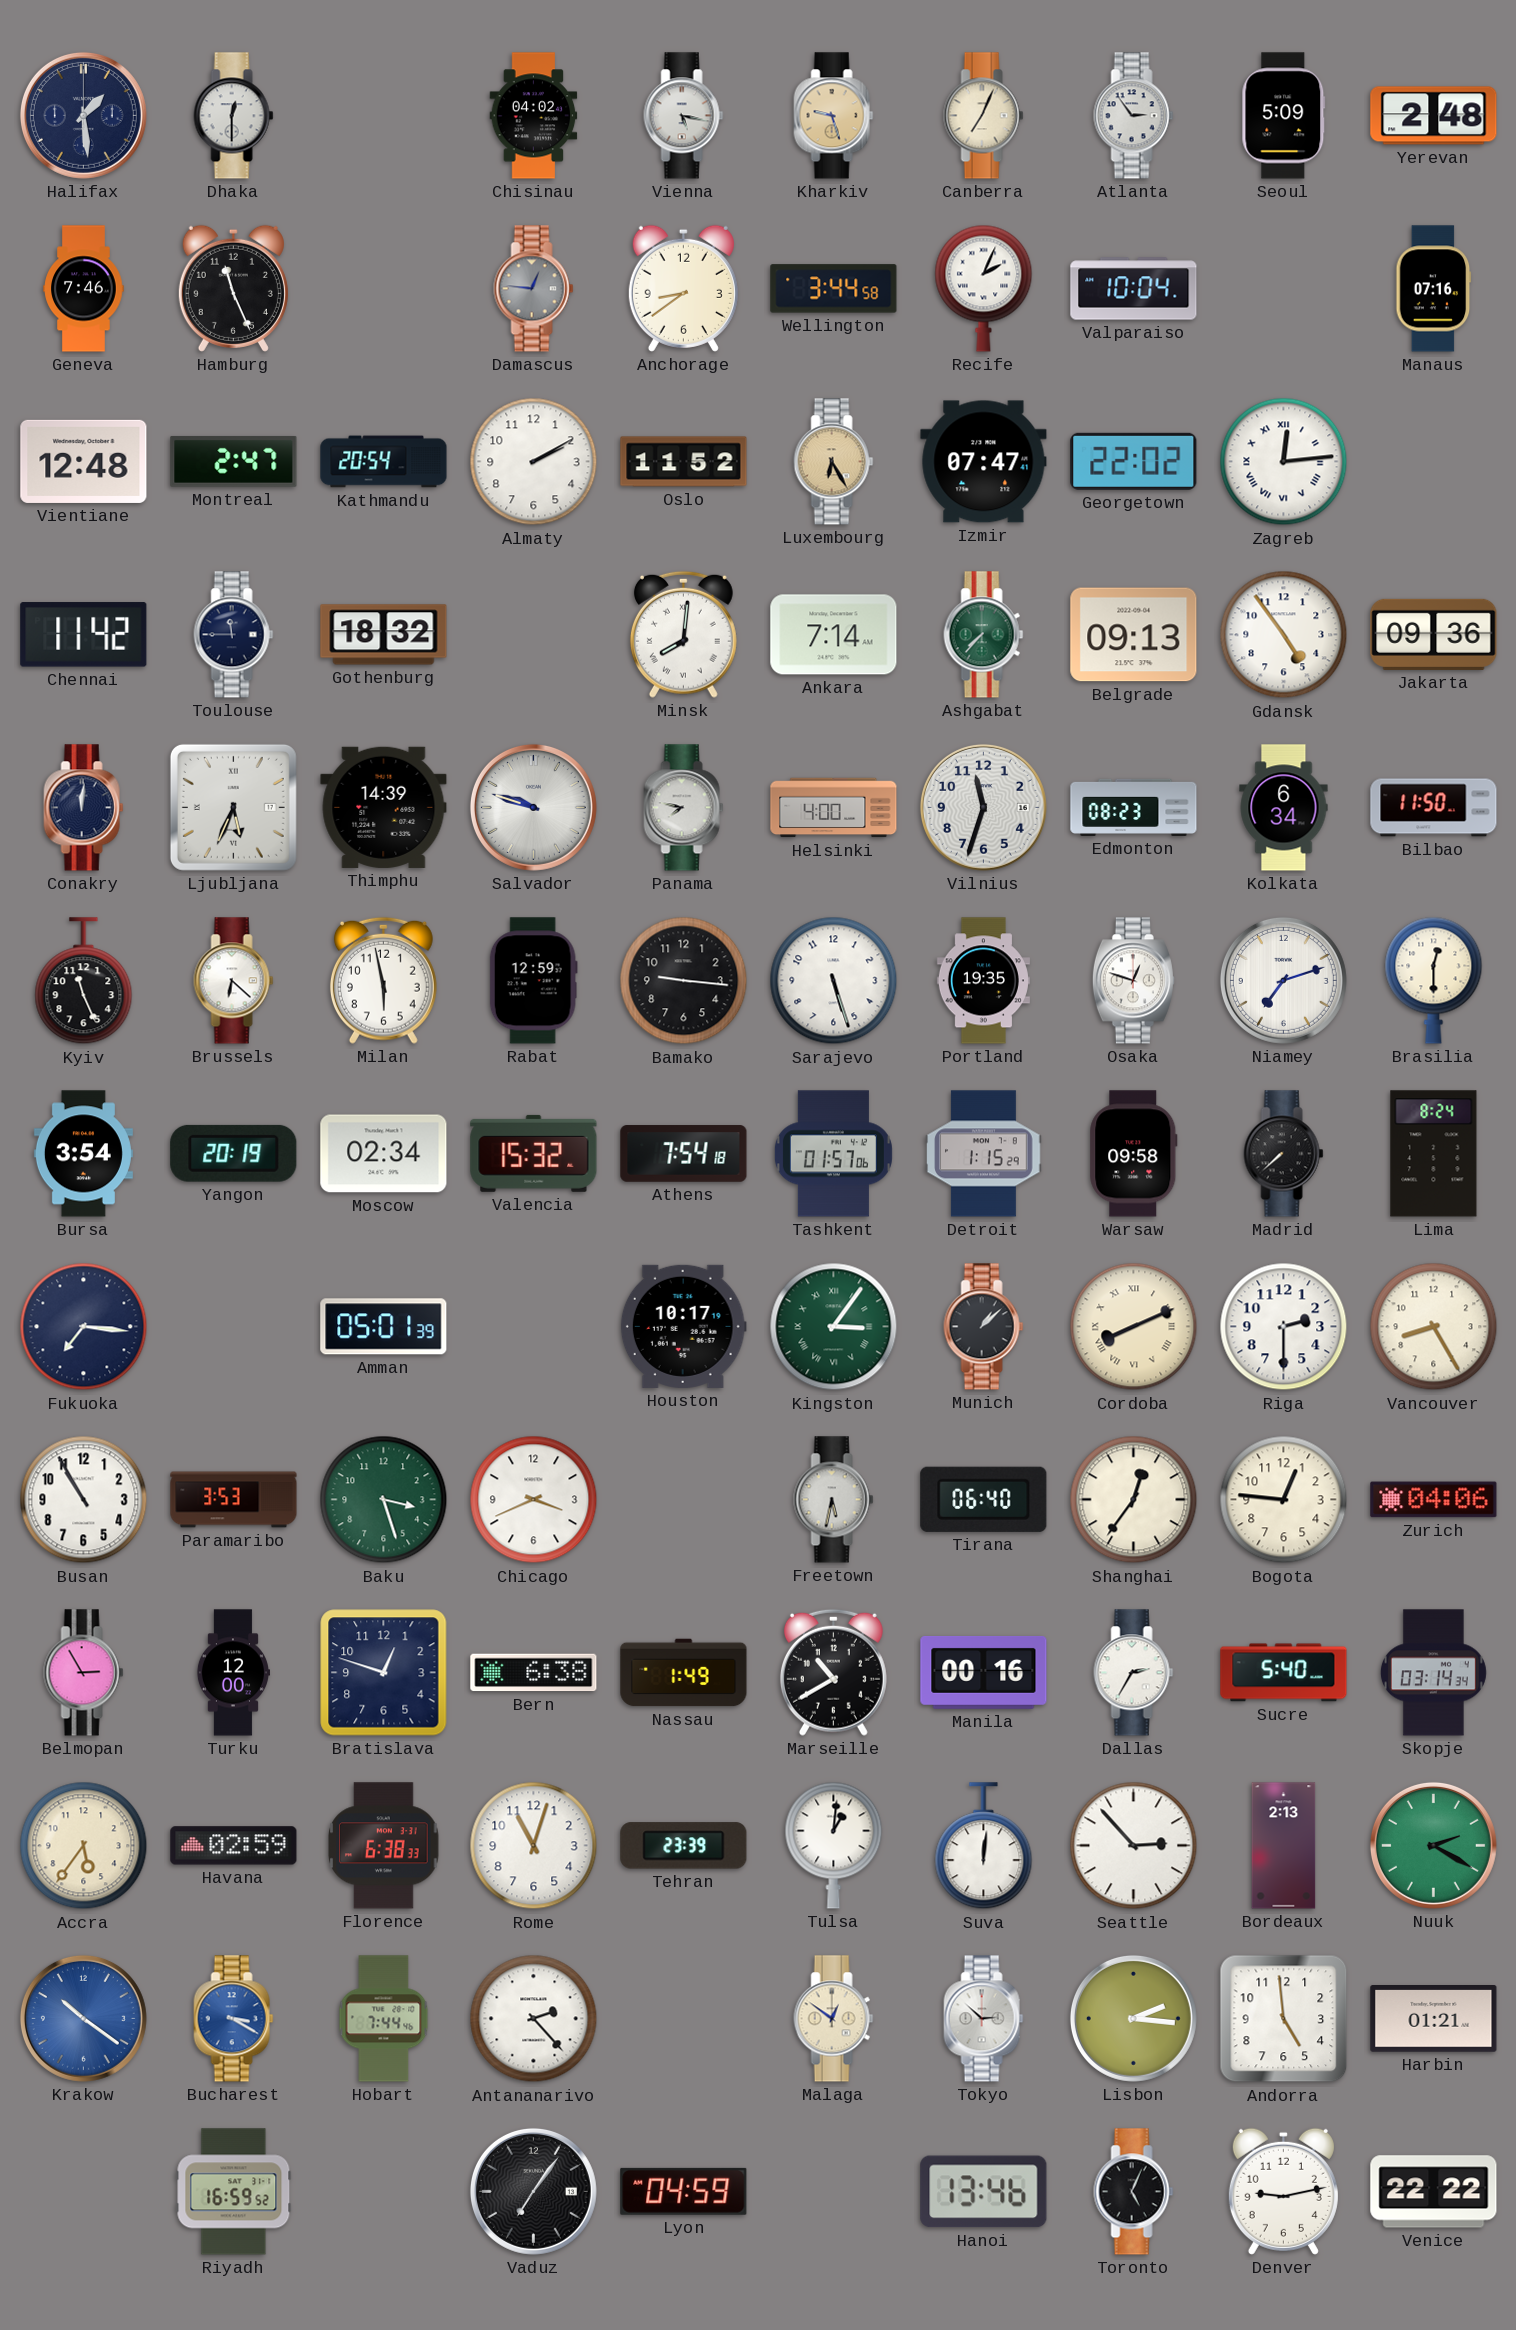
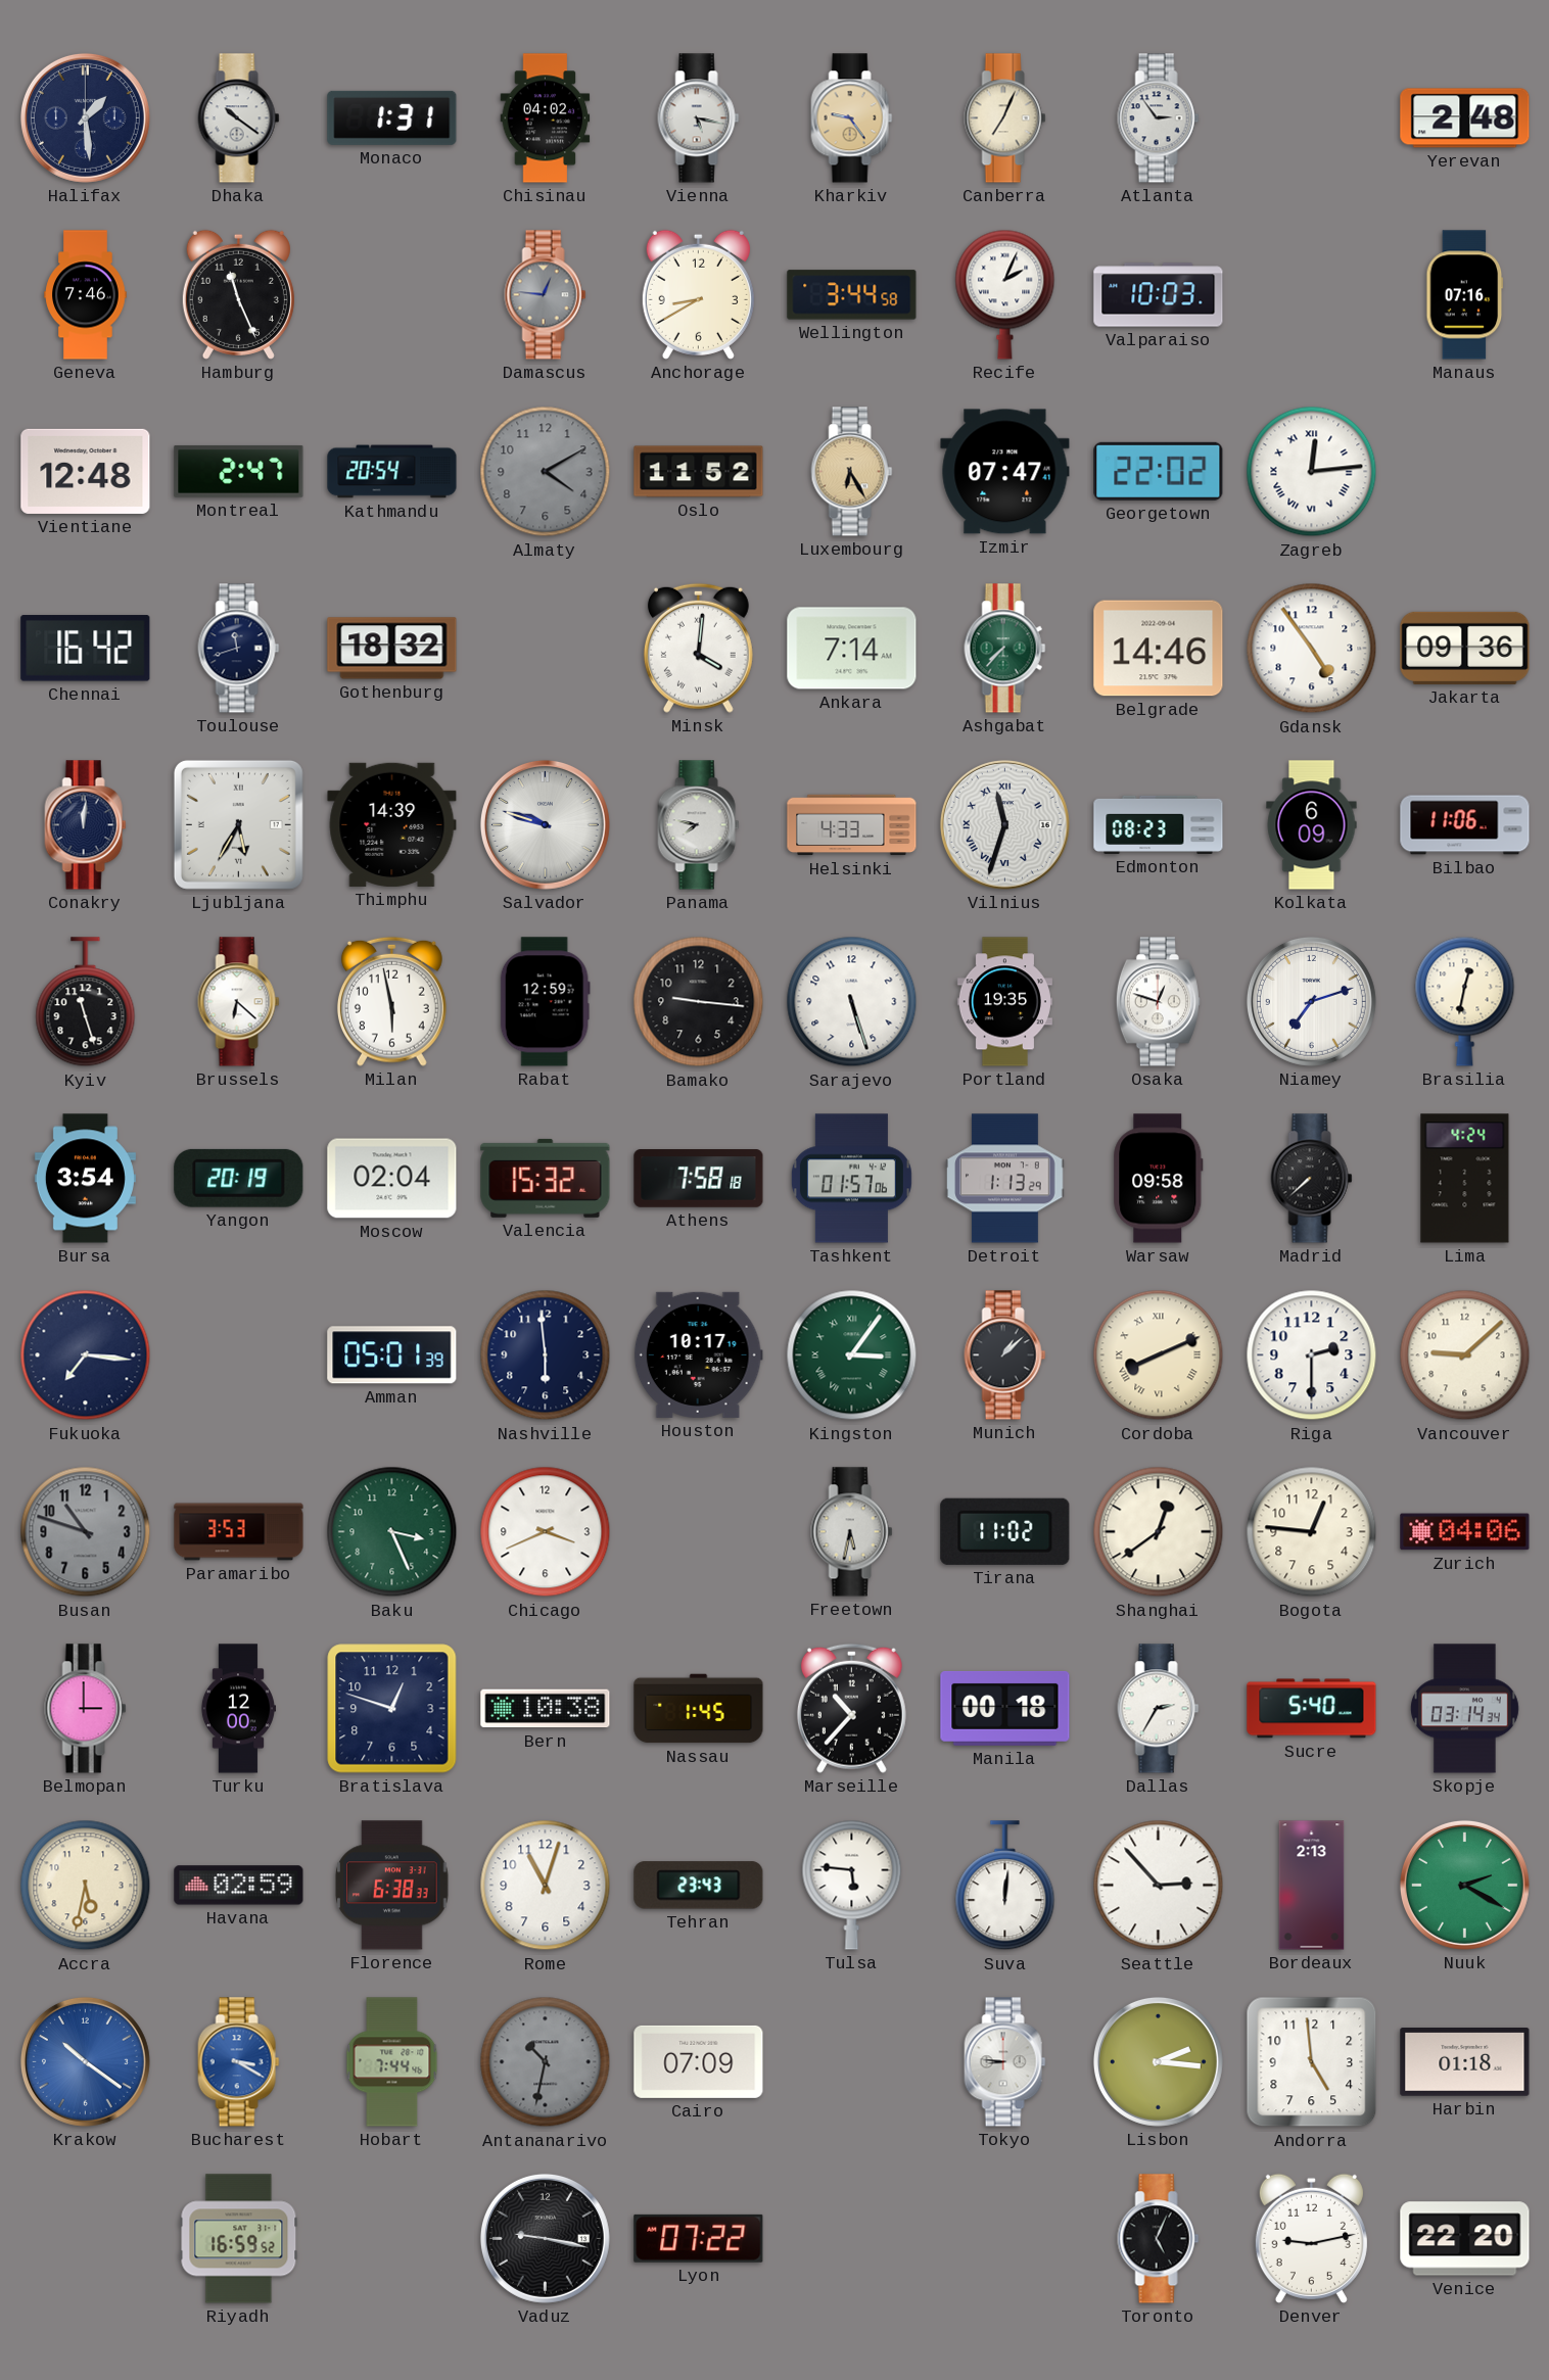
Dhaka: 12:30 -> 10:21
Monaco: none -> 1:31
Kharkiv: 9:27 -> 9:24
Seoul: 5:09 -> none
Anchorage: 8:39 -> 8:40
Valparaiso: 10:04 -> 10:03
Almaty: 2:10 -> 4:10
Almaty dial: white -> grey
Chennai: 11:42 -> 16:42
Toulouse: 11:45 -> 11:42
Minsk: 8:01 -> 4:01
Belgrade: 09:13 -> 14:46
Ljubljana: 5:34 -> 5:35
Helsinki: 4:00 -> 4:33
Vilnius numerals: Arabic -> Roman
Kolkata: 6:34 -> 6:09
Bilbao: 11:50 -> 11:06
Kyiv: 11:26 -> 11:27
Brasilia: 12:30 -> 12:32
Moscow: 02:34 -> 02:04
Athens: 7:54 -> 7:58
Detroit: 1:15 -> 1:13
Lima: 8:24 -> 4:24
Nashville: none -> 5:59
Vancouver: 8:25 -> 9:08
Busan: 10:55 -> 10:48
Busan dial: white -> grey
Baku: 3:27 -> 3:26
Tirana: 06:40 -> 11:02
Shanghai: 12:36 -> 12:39
Belmopan: 2:55 -> 3:00
Bern: 6:38 -> 10:38
Nassau: 1:49 -> 1:45
Marseille: 10:40 -> 10:37
Manila: 00:16 -> 00:18
Accra: 5:36 -> 5:32
Tehran: 23:39 -> 23:43
Tulsa: 1:01 -> 5:46
Antananarivo: 2:23 -> 10:32
Antananarivo dial: white -> grey
Cairo: none -> 07:09
Malaga: 12:51 -> none
Tokyo: 2:52 -> 8:46
Harbin: 01:21 -> 01:18
Vaduz: 7:06 -> 9:17
Lyon: 04:59 -> 07:22
Hanoi: 13:46 -> none
Venice: 22:22 -> 22:20
